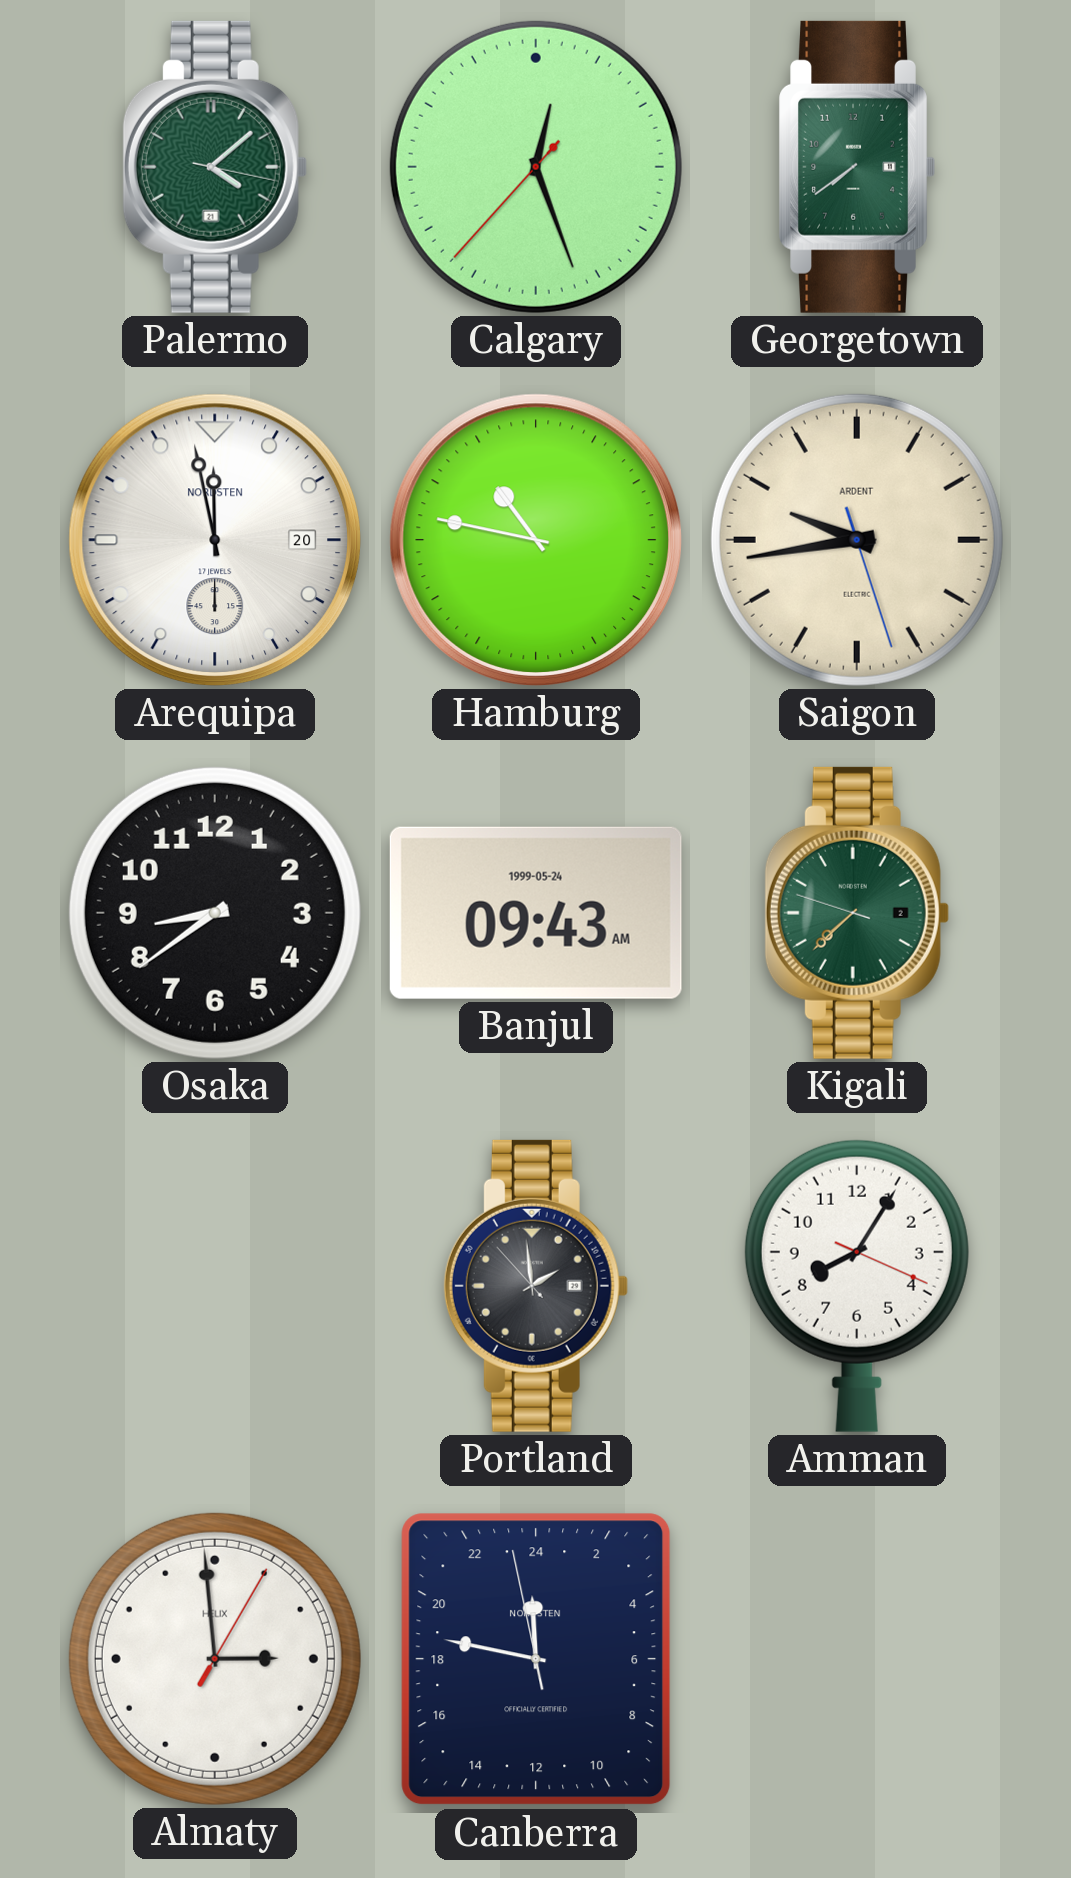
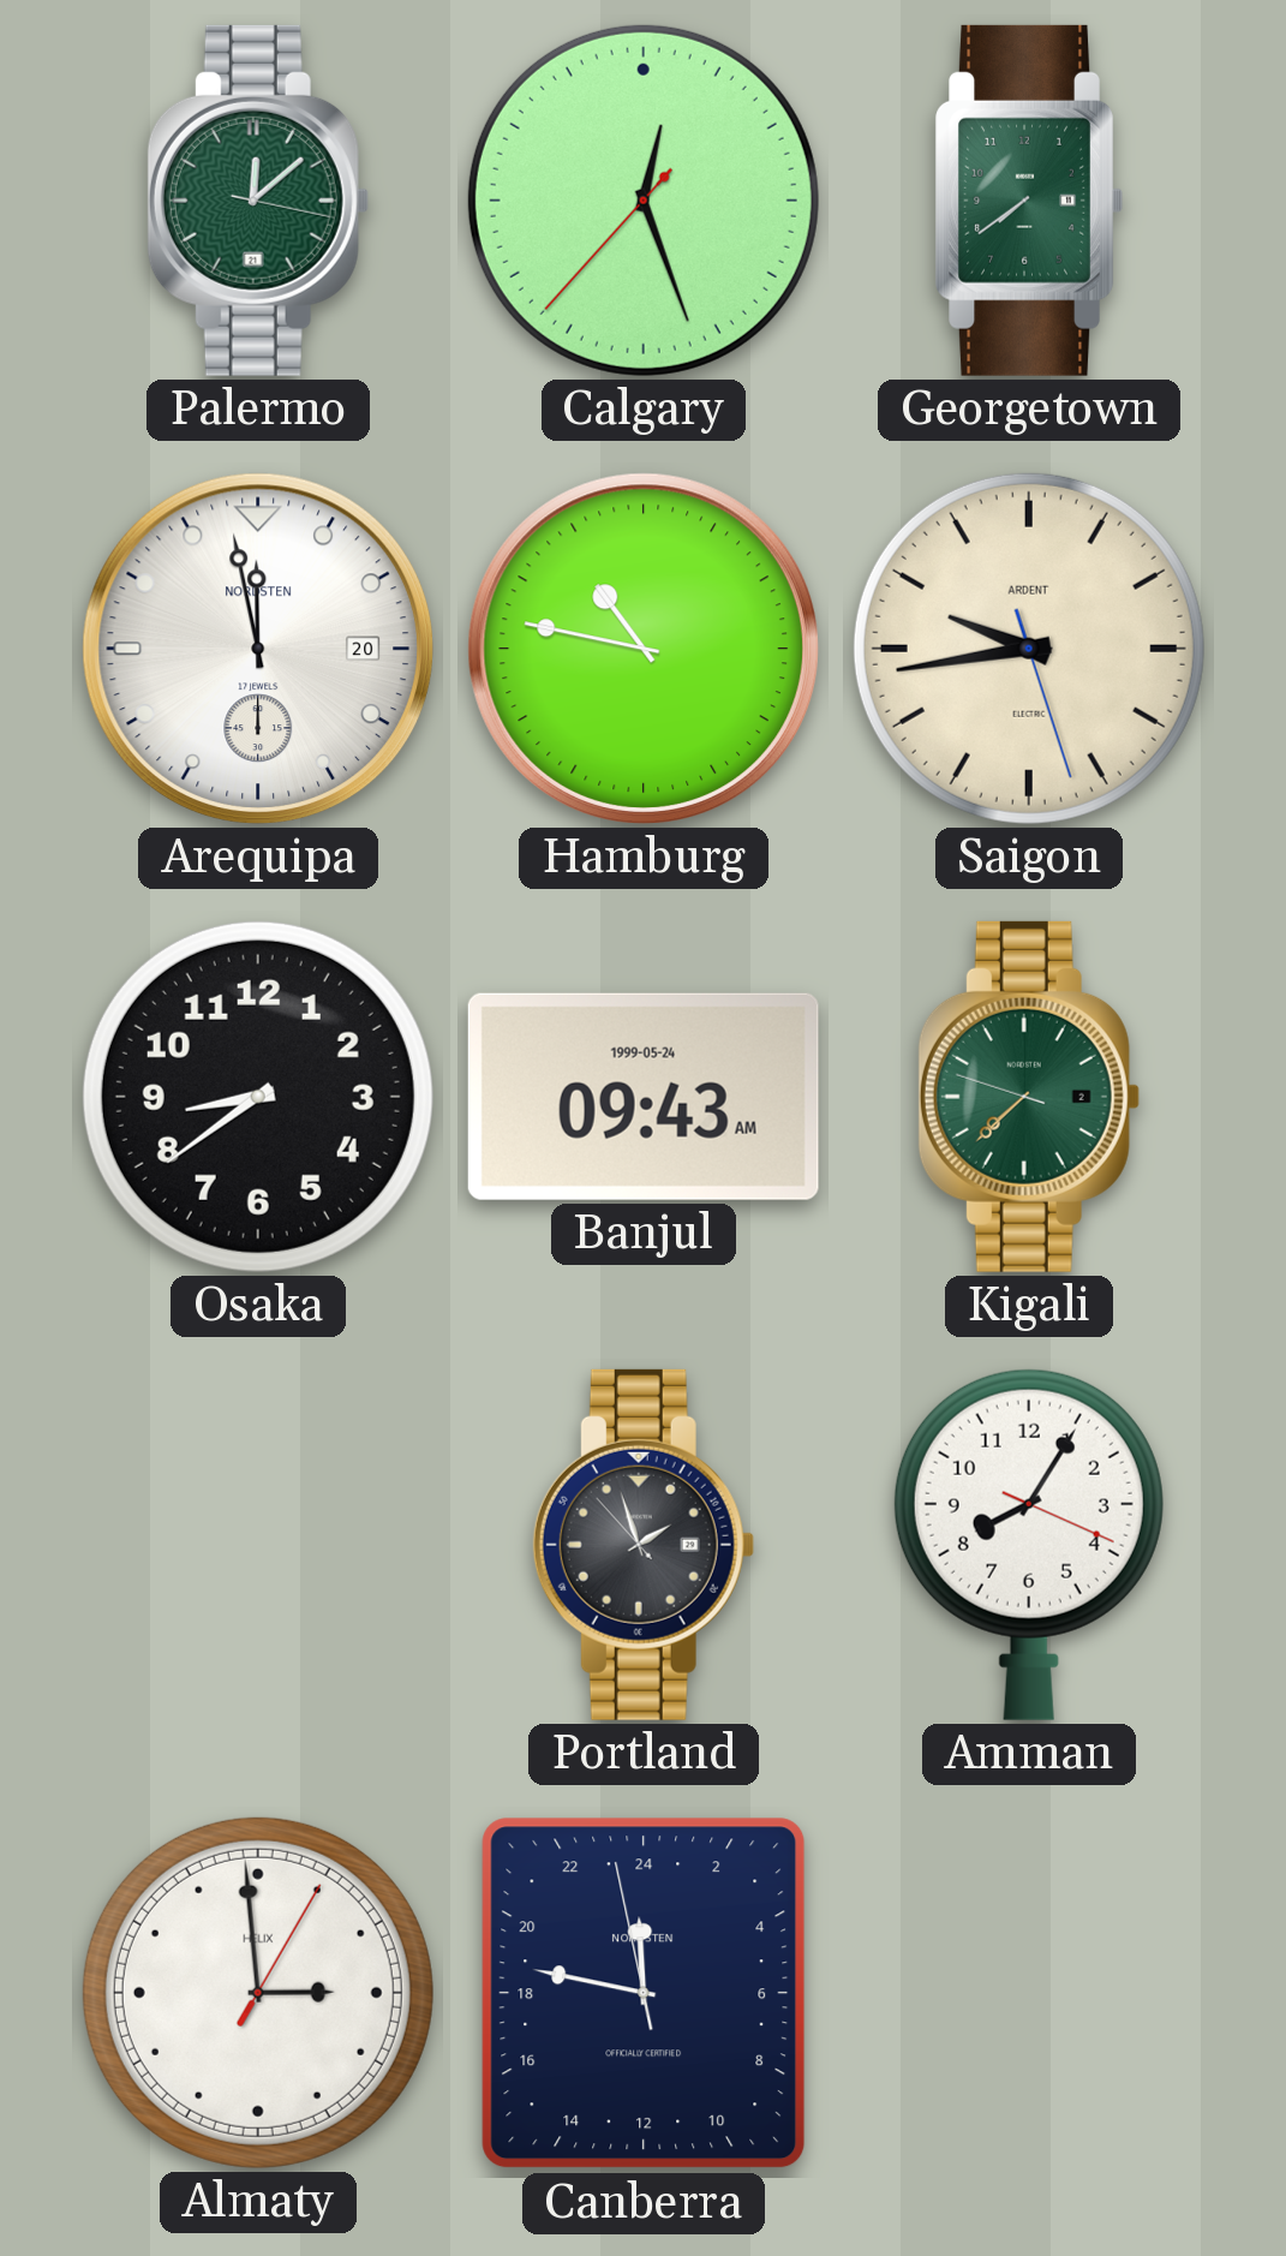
Palermo: 4:08 -> 12:08
Portland: 1:58 -> 1:56
